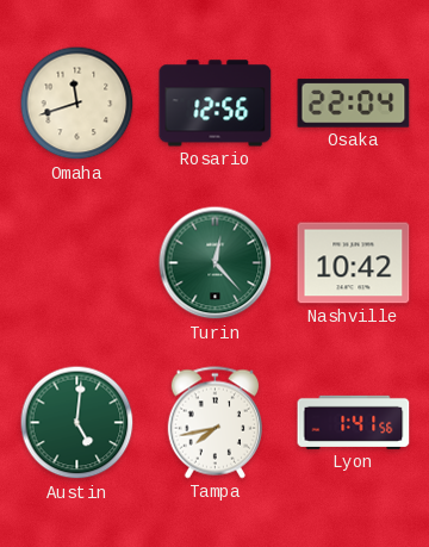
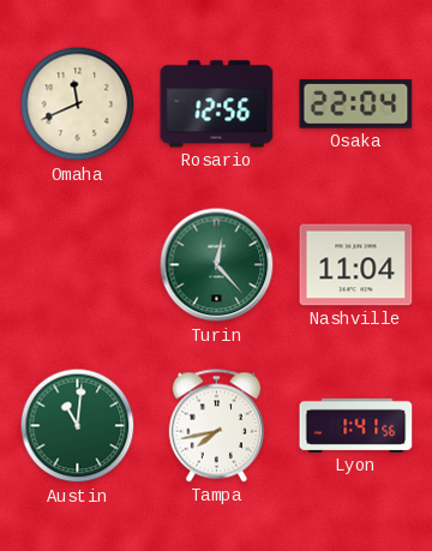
Omaha: 11:42 -> 11:41
Nashville: 10:42 -> 11:04
Austin: 5:01 -> 11:01
